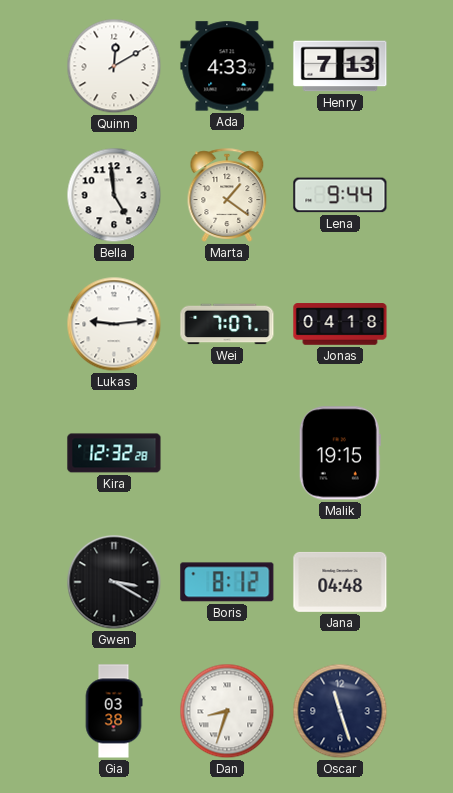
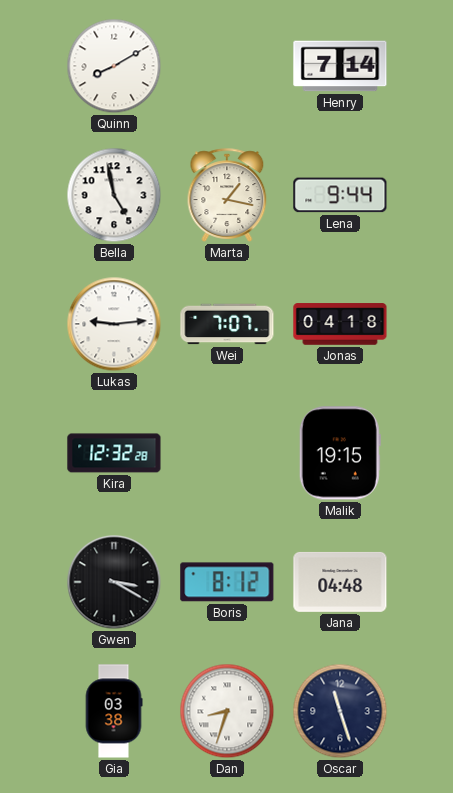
Quinn: 12:10 -> 8:10
Ada: 4:33 -> none
Henry: 7:13 -> 7:14
Bella: 4:59 -> 4:58
Marta: 1:21 -> 1:17
